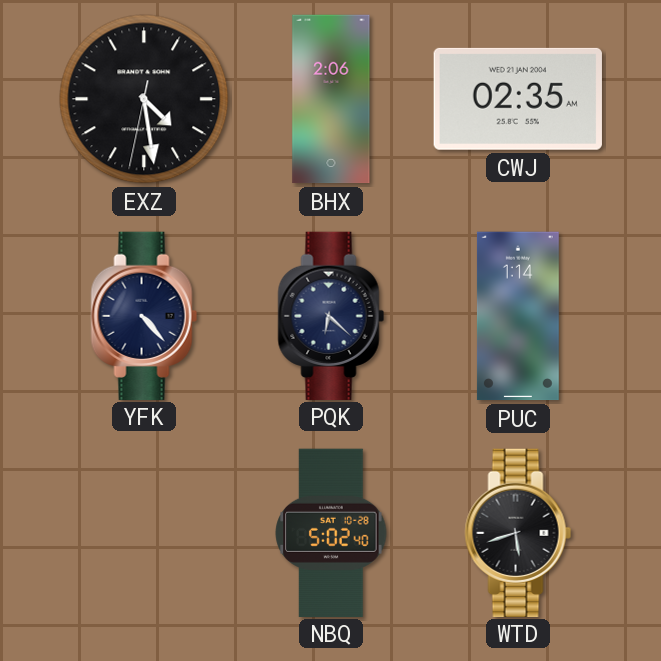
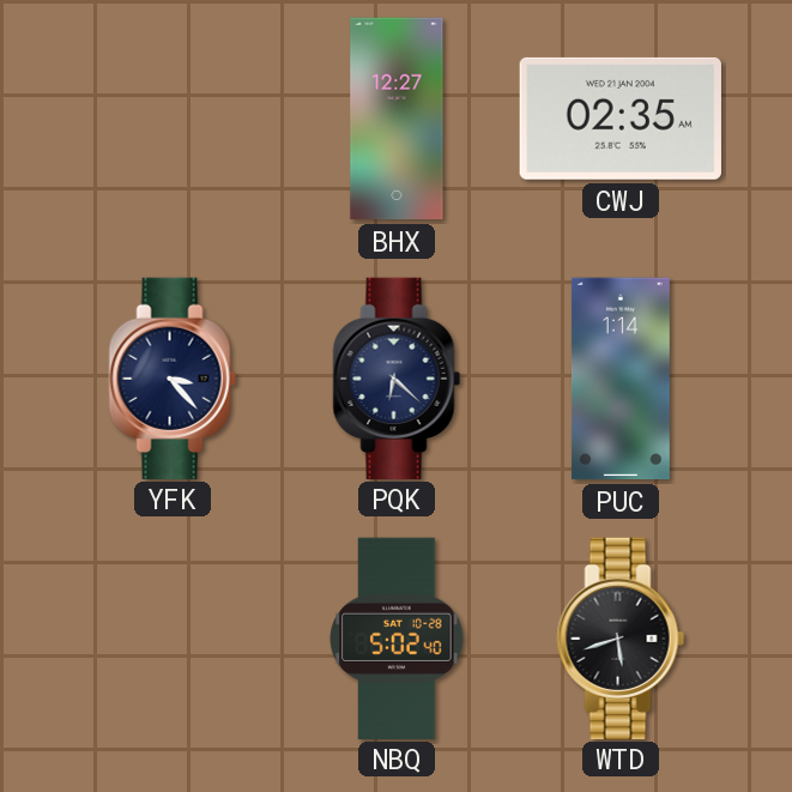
EXZ: 4:28 -> none
BHX: 2:06 -> 12:27
YFK: 4:23 -> 3:23
